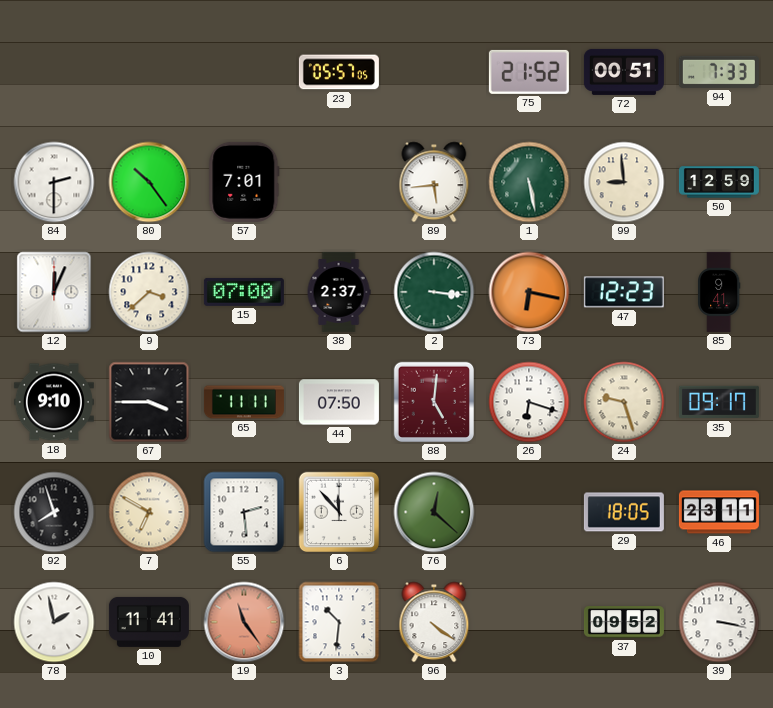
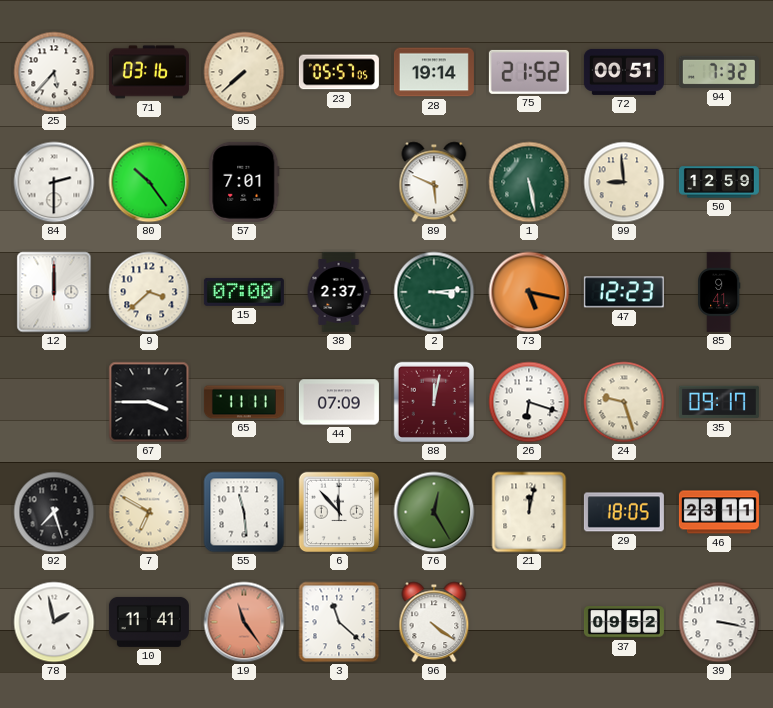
25: none -> 5:37
71: none -> 03:16
95: none -> 7:38
28: none -> 19:14
94: 7:33 -> 7:32
89: 5:44 -> 5:49
12: 12:04 -> 12:00
2: 3:16 -> 3:14
73: 6:17 -> 5:17
18: 9:10 -> none
44: 07:50 -> 07:09
88: 5:01 -> 12:02
92: 7:57 -> 7:27
55: 2:29 -> 11:29
76: 12:22 -> 12:25
21: none -> 12:02
3: 10:31 -> 11:22
